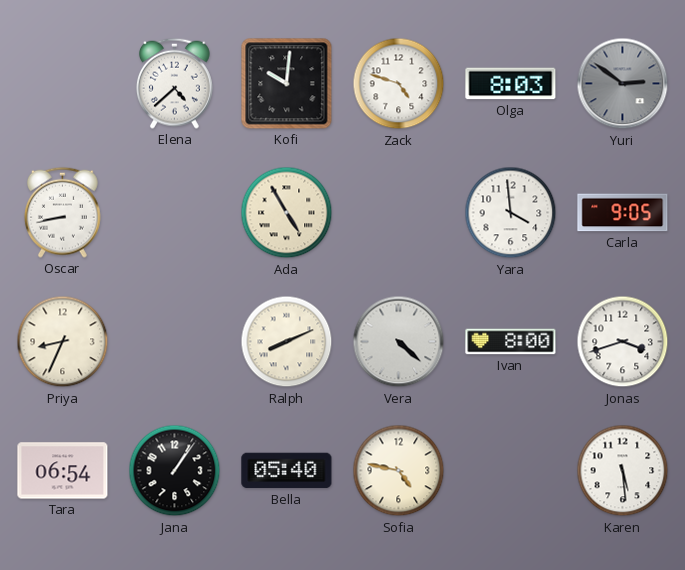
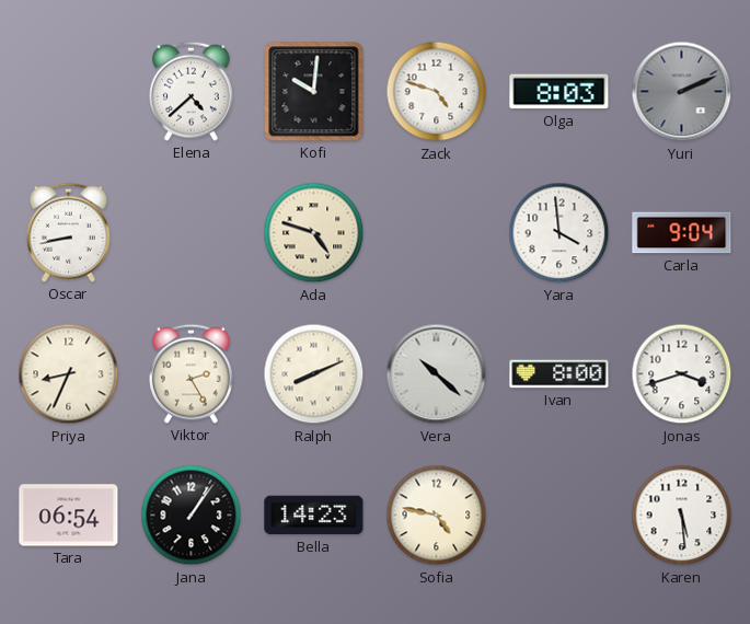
Yuri: 2:51 -> 2:11
Ada: 4:55 -> 4:48
Carla: 9:05 -> 9:04
Viktor: none -> 2:25
Vera: 4:22 -> 10:22
Bella: 05:40 -> 14:23
